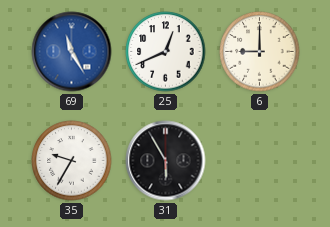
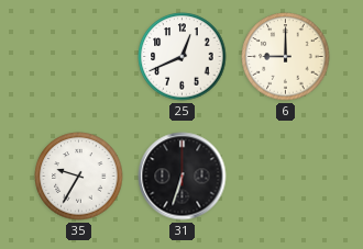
69: 11:25 -> none
31: 5:55 -> 6:33
